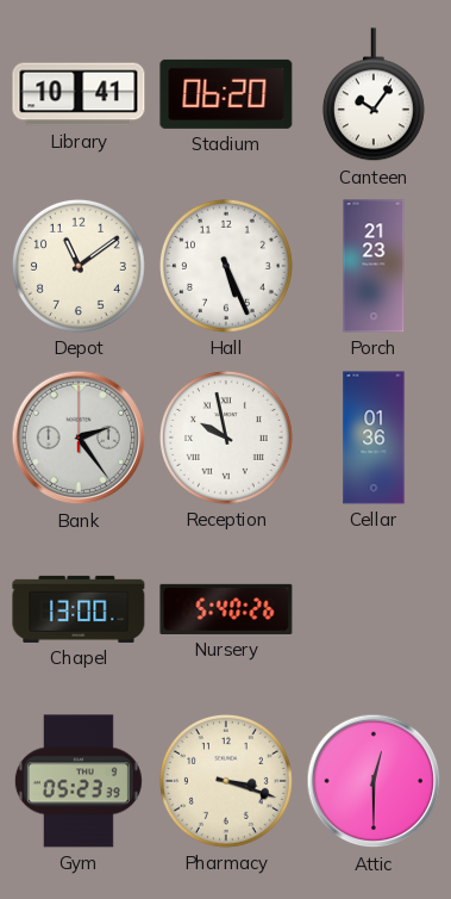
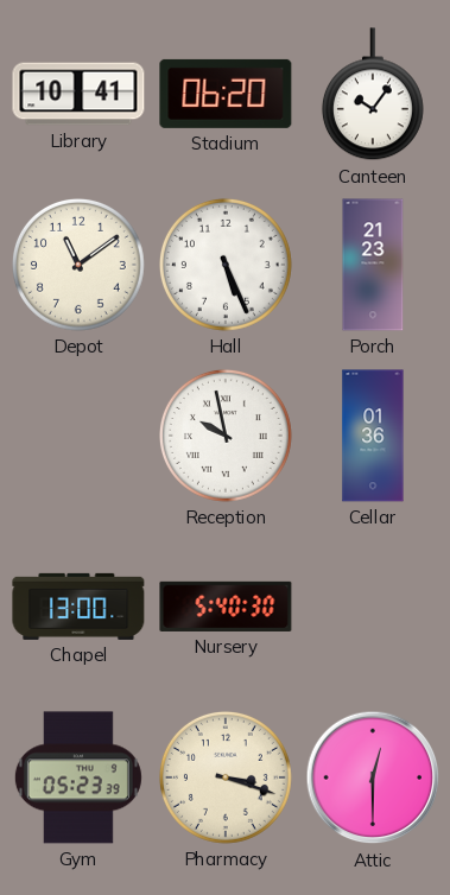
Bank: 2:24 -> none
Nursery: 5:40:26 -> 5:40:30
